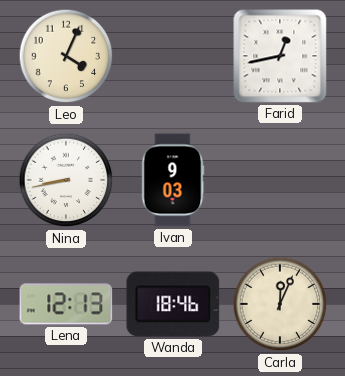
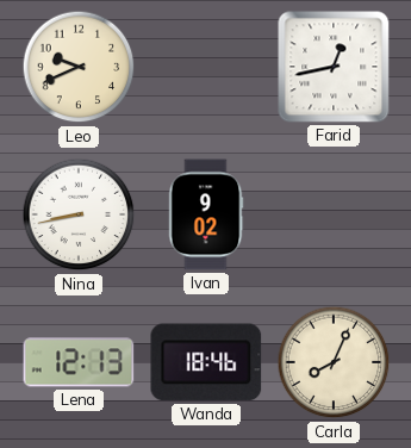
Leo: 4:04 -> 9:41
Ivan: 9:03 -> 9:02
Carla: 12:04 -> 8:04
